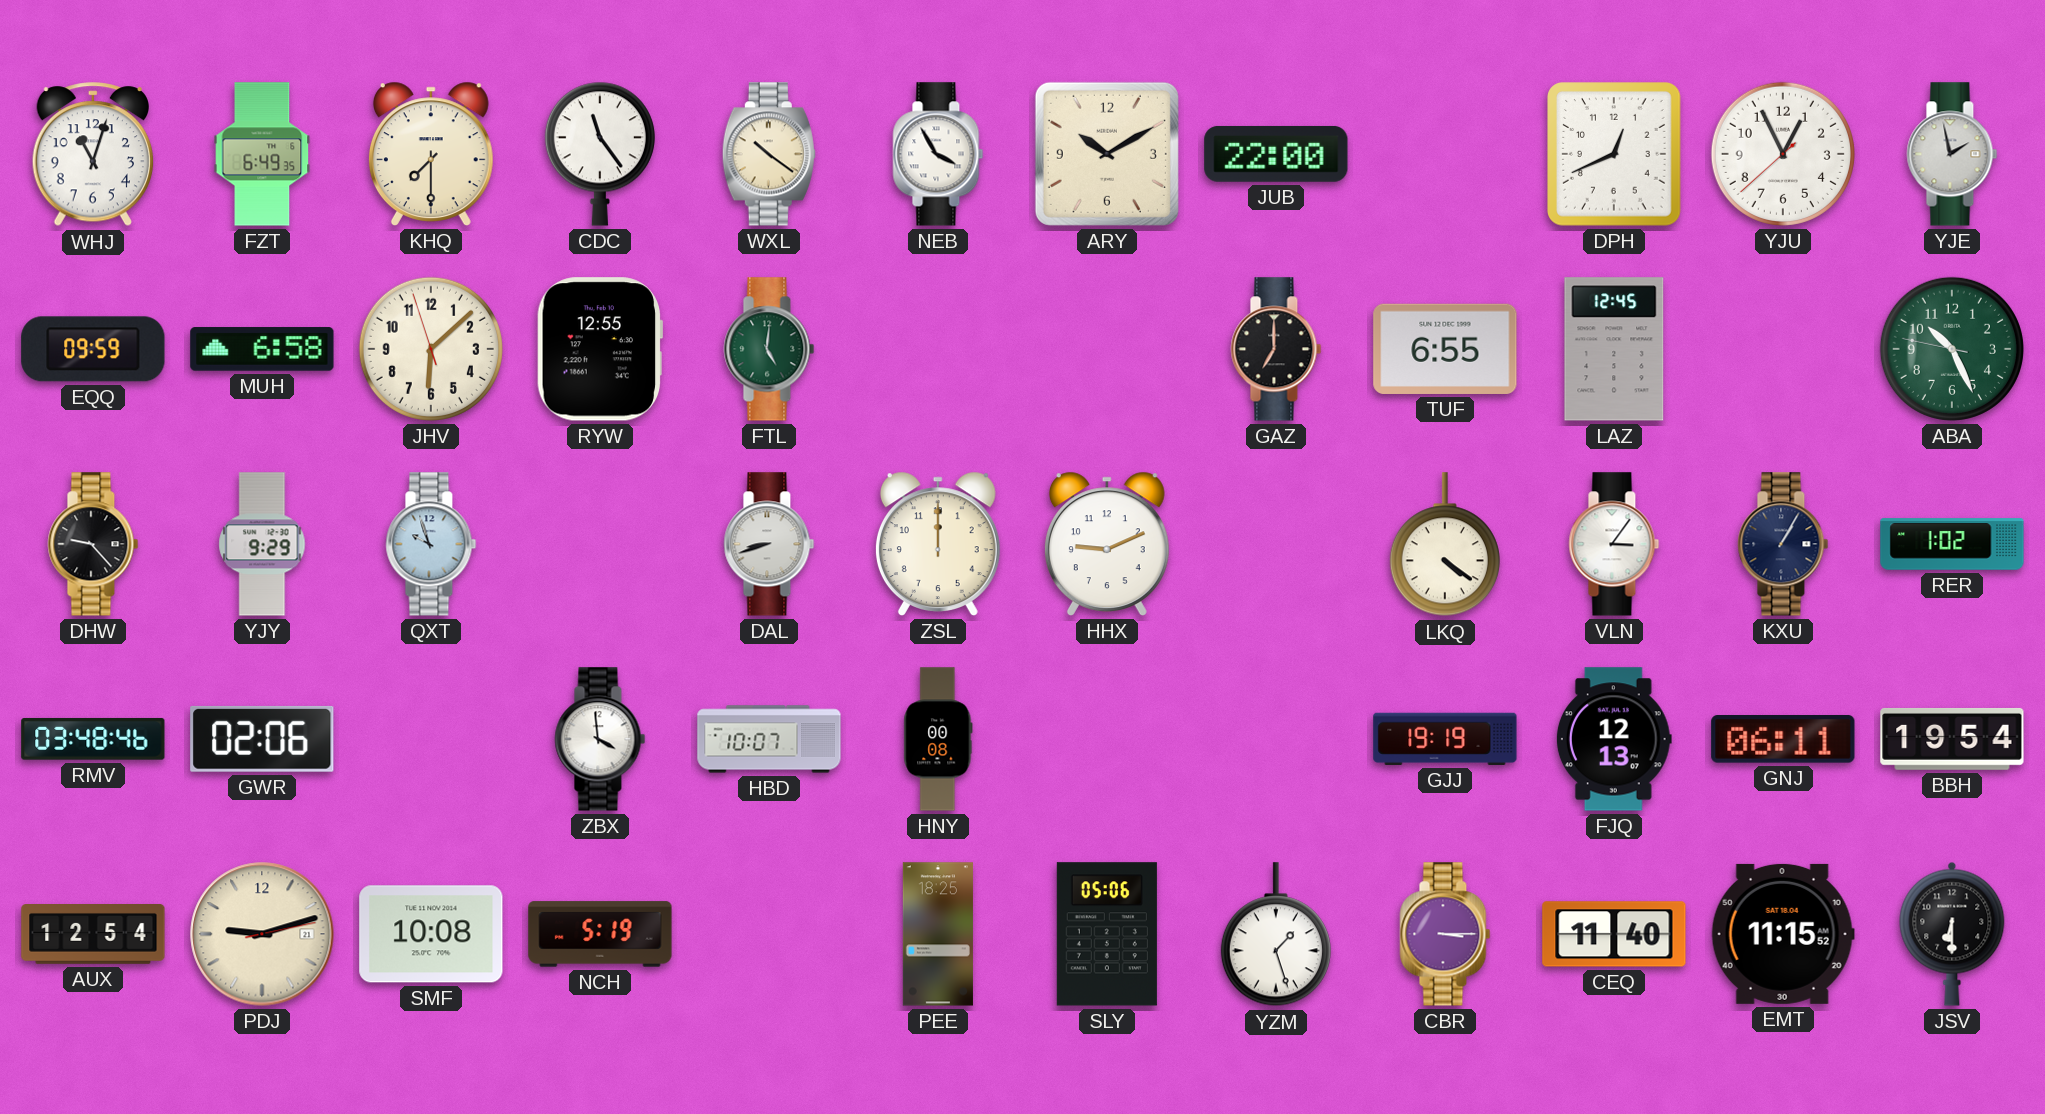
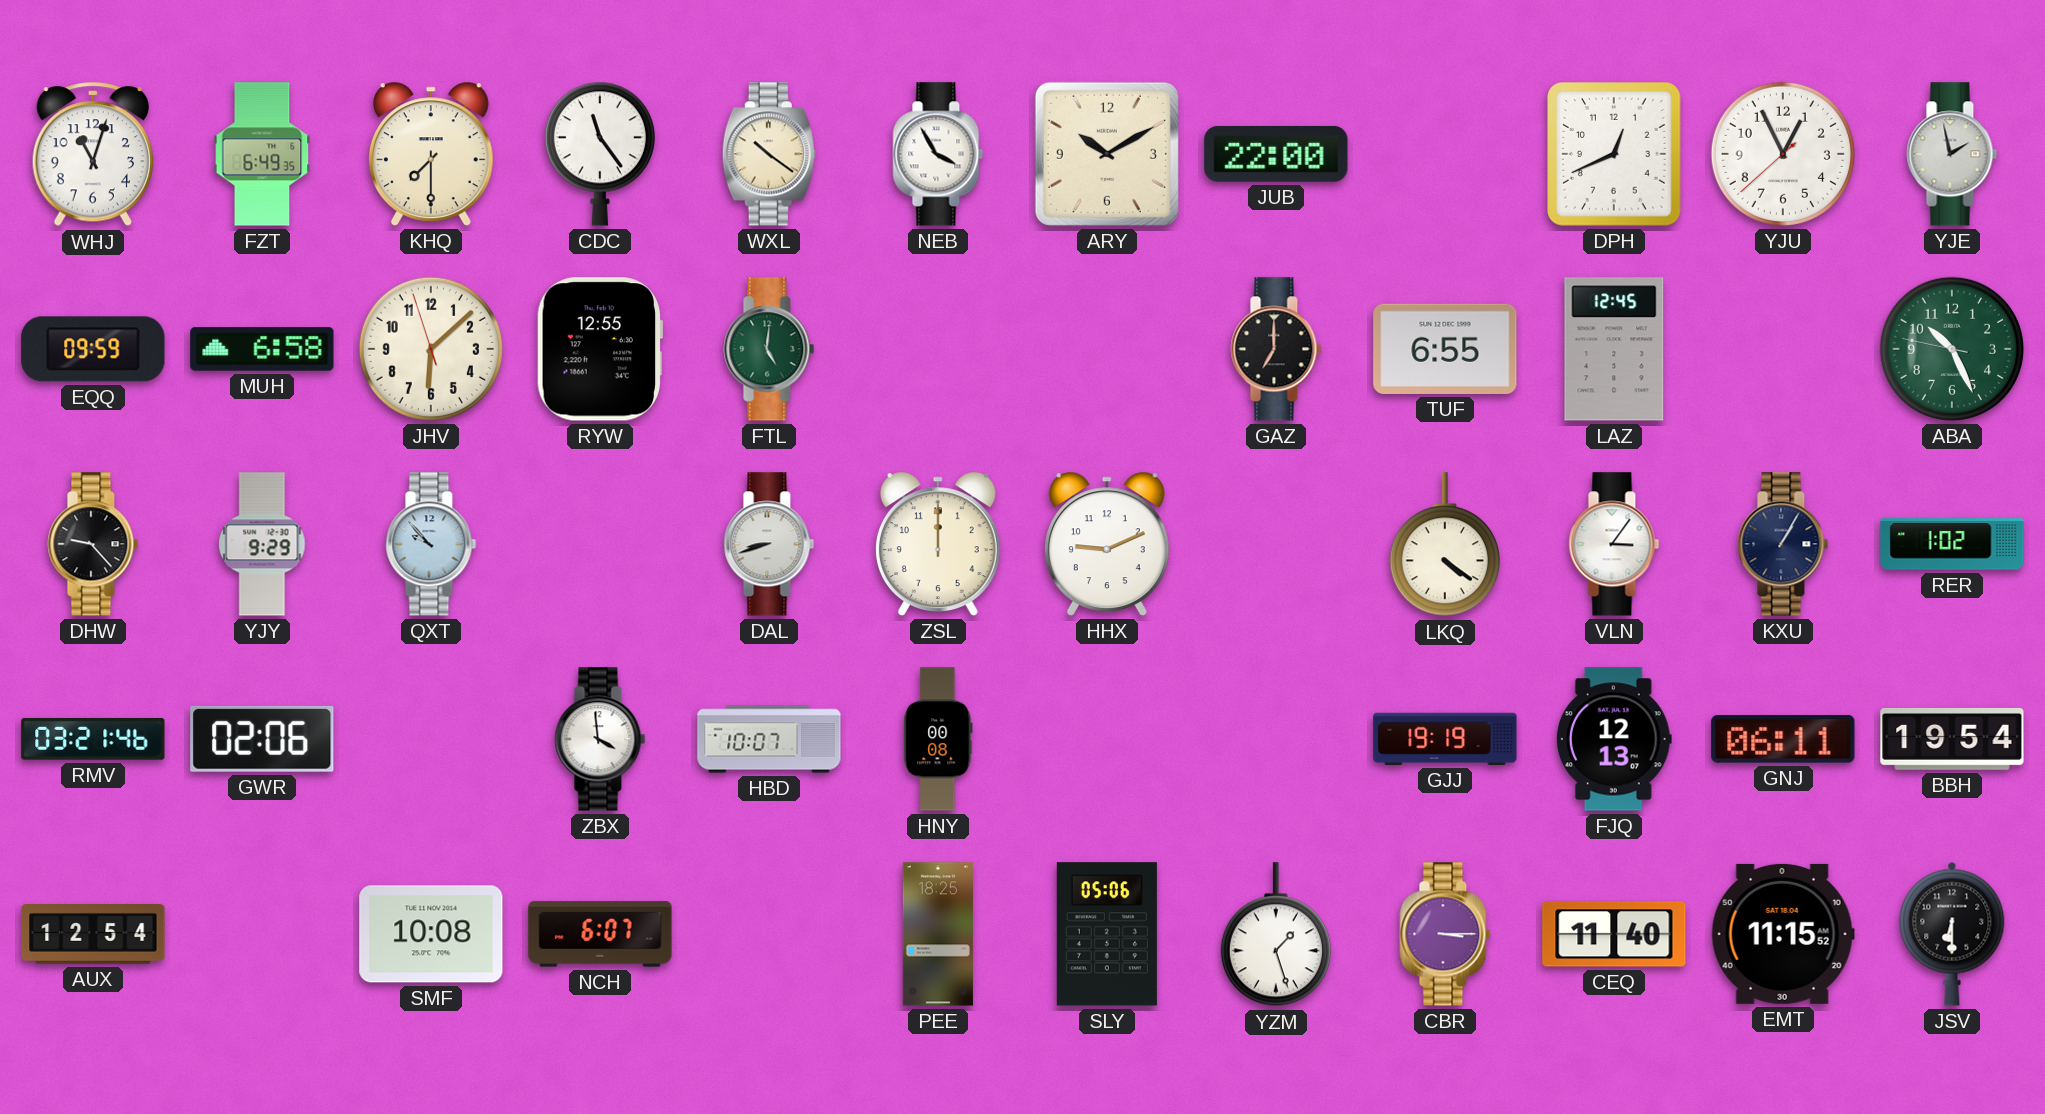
QXT: 9:57 -> 9:53
RMV: 03:48 -> 03:21
PDJ: 9:12 -> none
NCH: 5:19 -> 6:07
